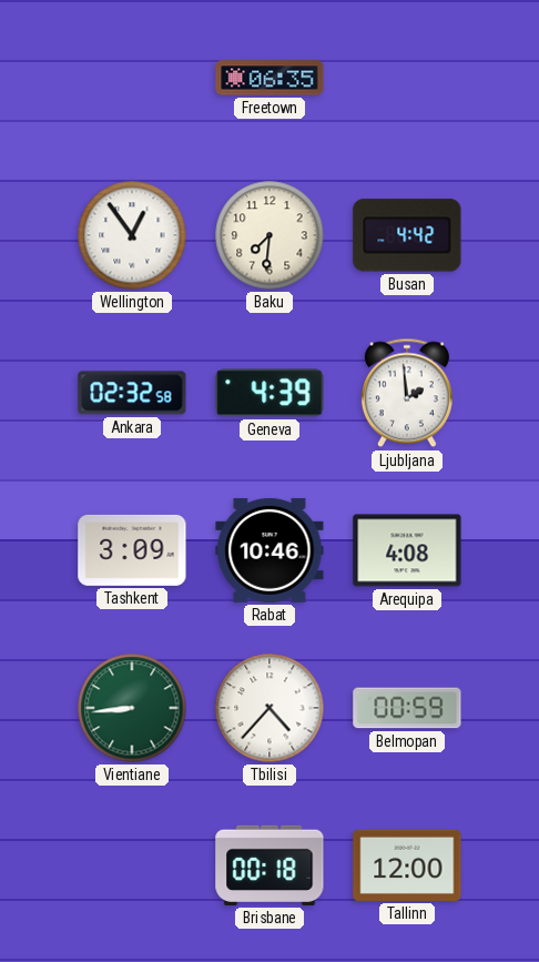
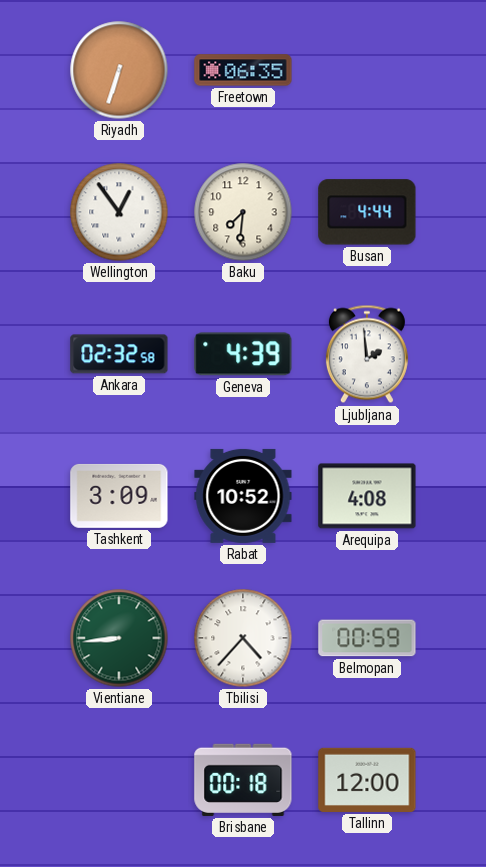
Riyadh: none -> 6:33
Busan: 4:42 -> 4:44
Rabat: 10:46 -> 10:52
